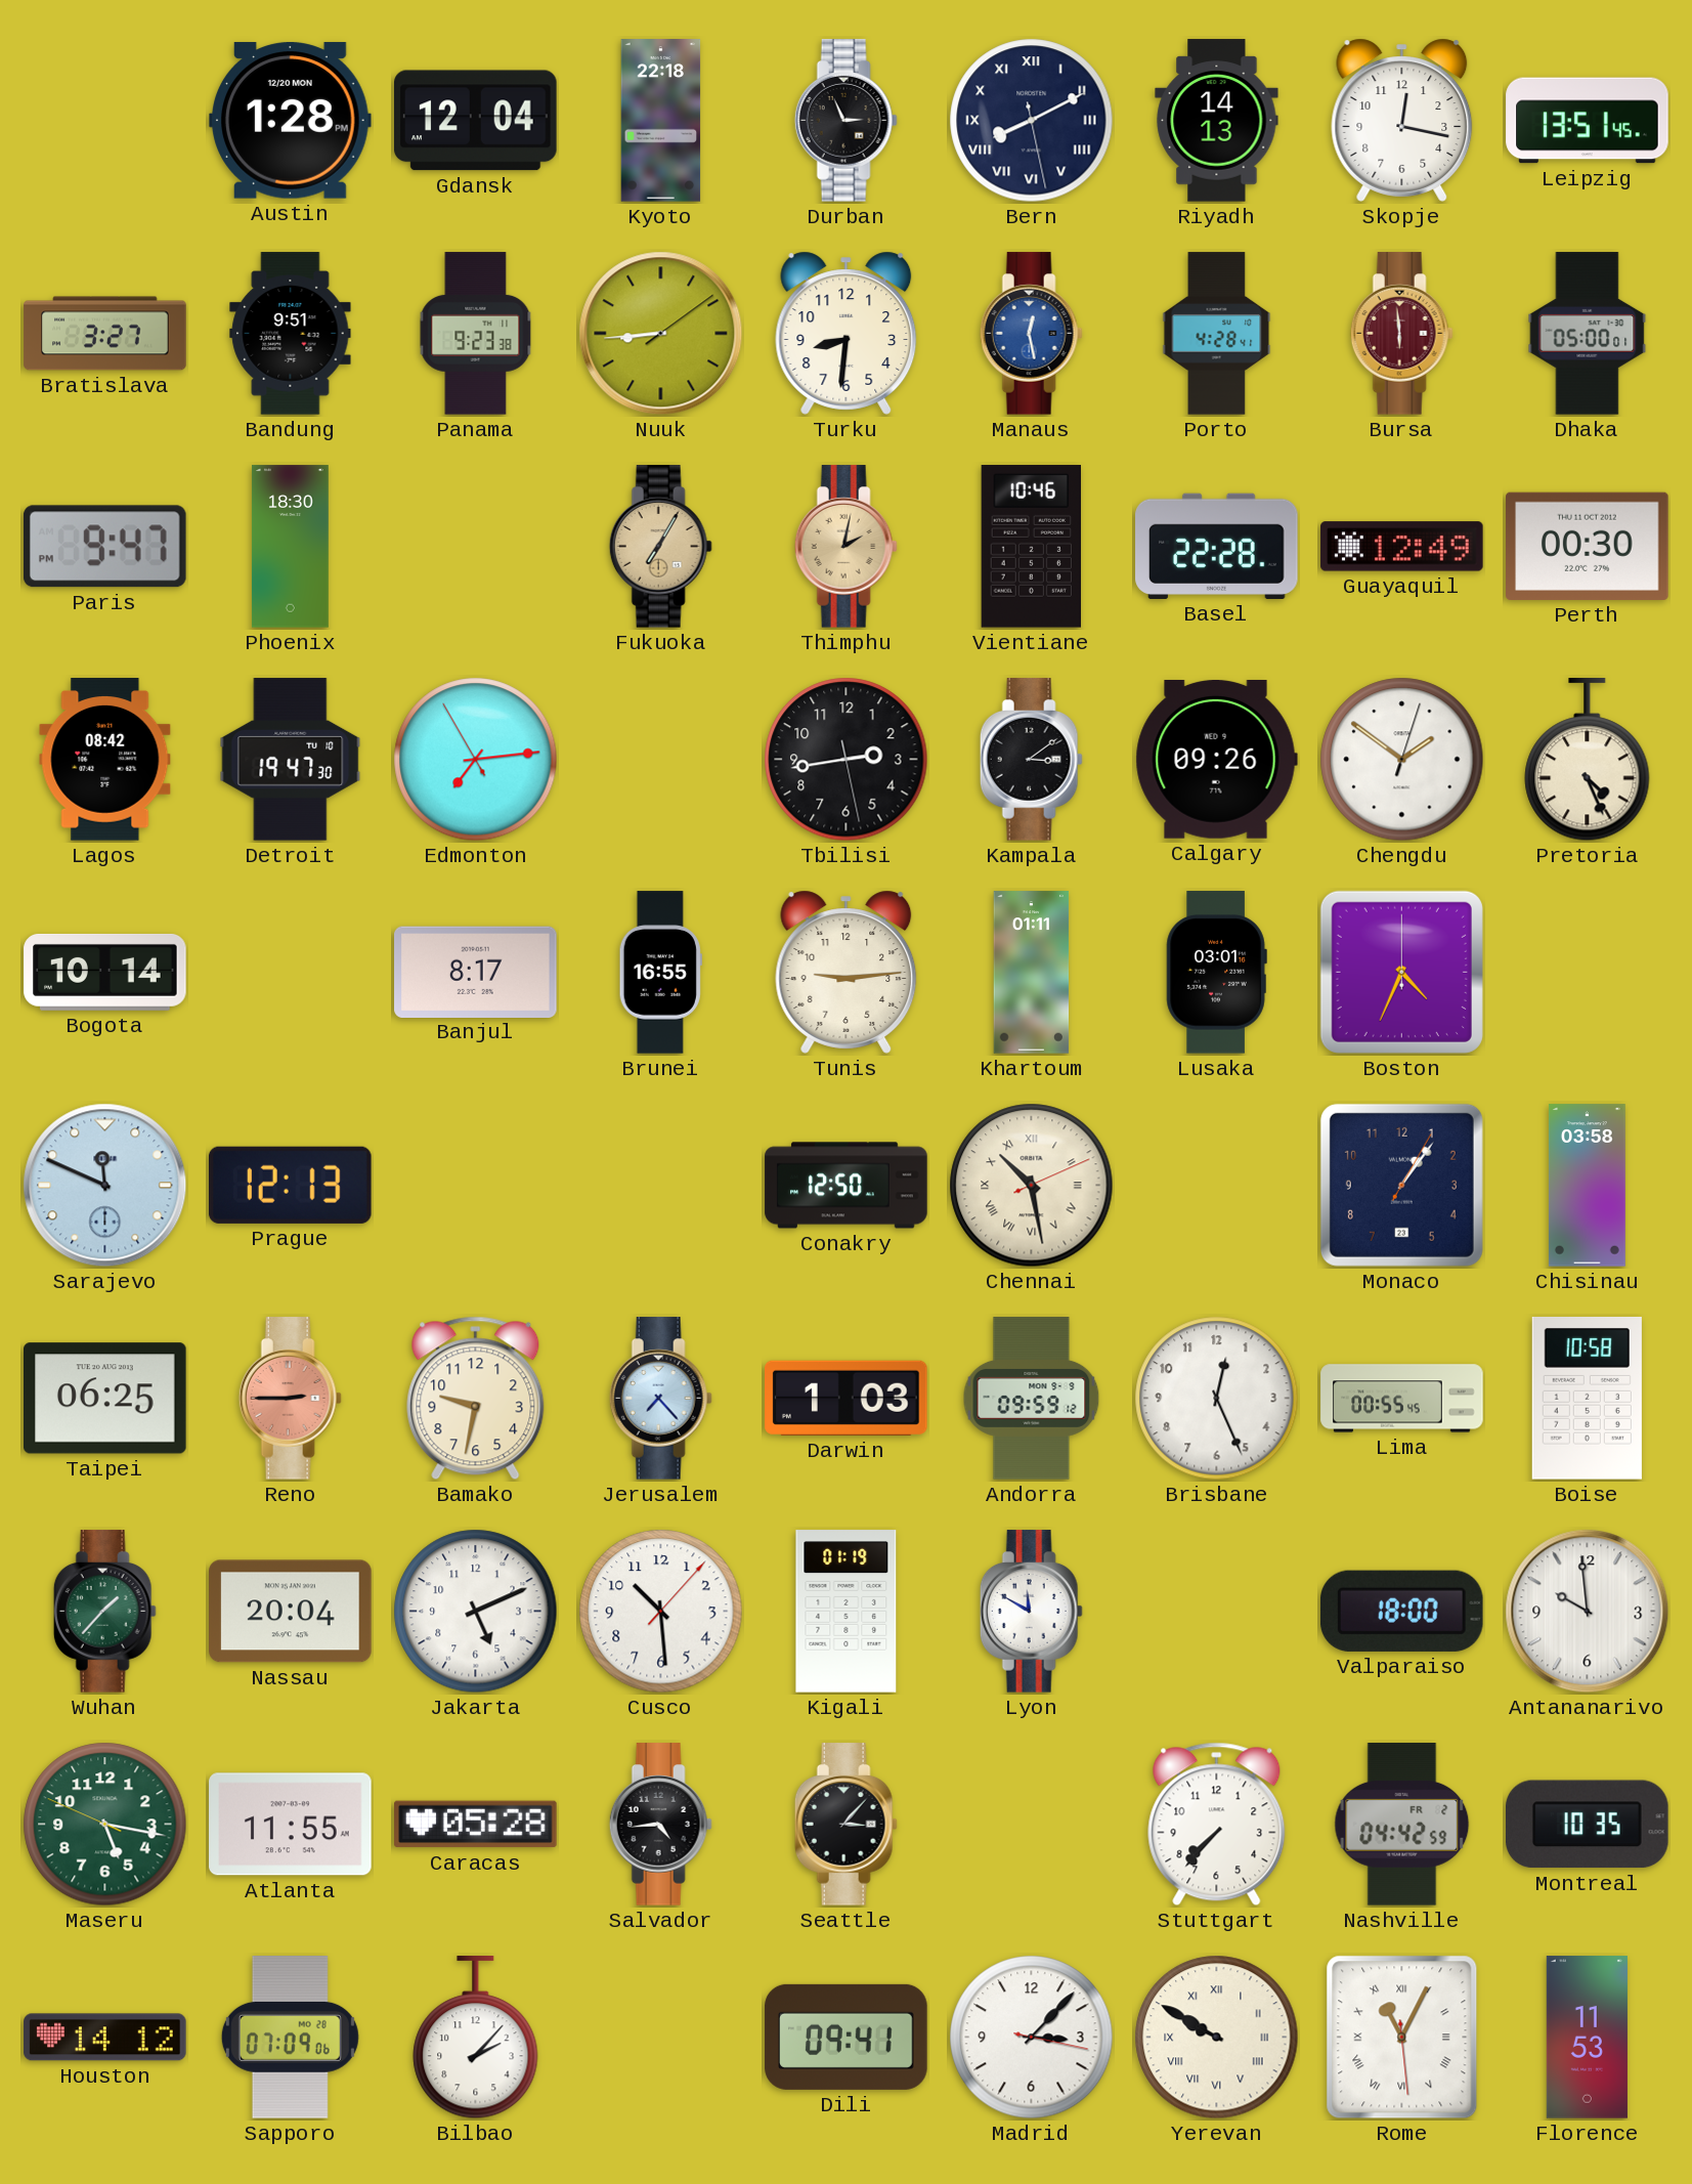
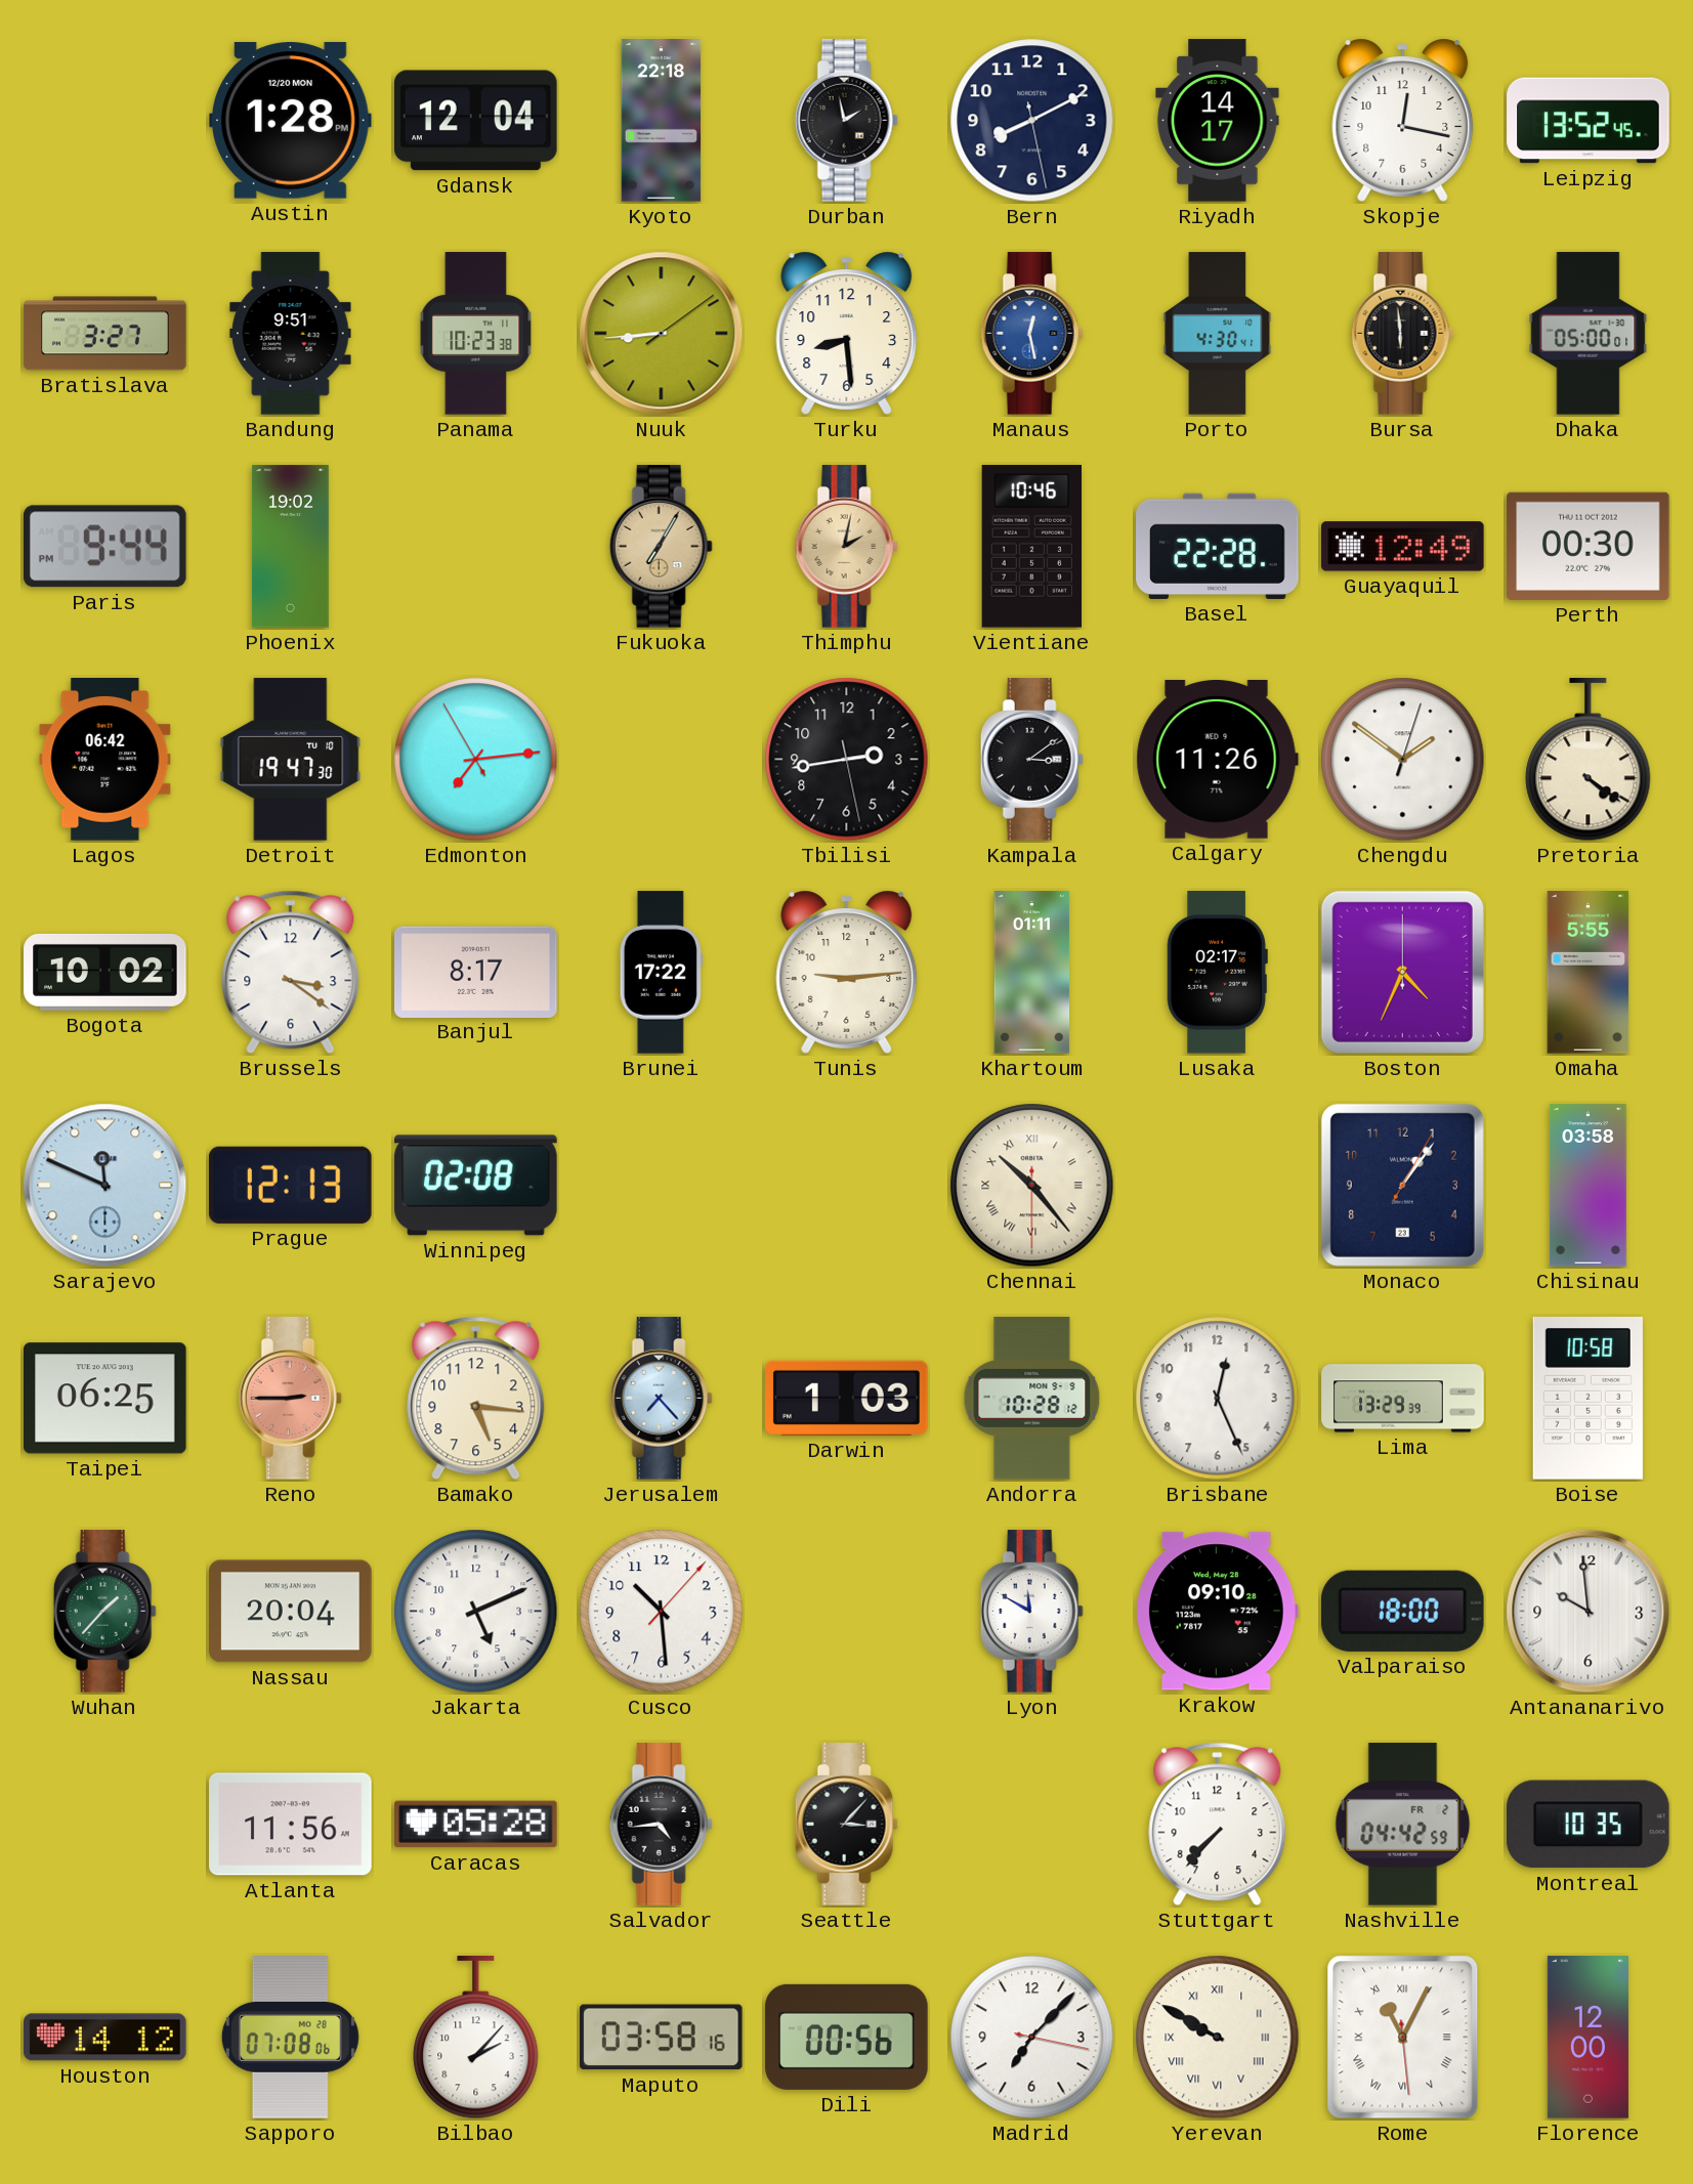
Durban: 2:56 -> 1:58
Bern numerals: Roman -> Arabic
Riyadh: 14:13 -> 14:17
Leipzig: 13:51 -> 13:52
Panama: 9:23 -> 10:23
Turku: 8:31 -> 8:29
Porto: 4:28 -> 4:30
Bursa dial: burgundy -> black
Paris: 9:47 -> 9:44
Phoenix: 18:30 -> 19:02
Lagos: 08:42 -> 06:42
Calgary: 09:26 -> 11:26
Pretoria: 4:26 -> 4:21
Bogota: 10:14 -> 10:02
Brussels: none -> 3:21
Brunei: 16:55 -> 17:22
Lusaka: 03:01 -> 02:17
Omaha: none -> 5:55
Winnipeg: none -> 02:08
Conakry: 12:50 -> none
Chennai: 10:28 -> 10:23
Bamako: 9:32 -> 5:16
Andorra: 09:59 -> 10:28
Lima: 00:55 -> 13:29
Kigali: 01:19 -> none
Krakow: none -> 09:10
Maseru: 5:16 -> none
Atlanta: 11:55 -> 11:56
Sapporo: 07:09 -> 07:08
Maputo: none -> 03:58
Dili: 09:41 -> 00:56
Madrid: 3:07 -> 7:07
Florence: 11:53 -> 12:00
